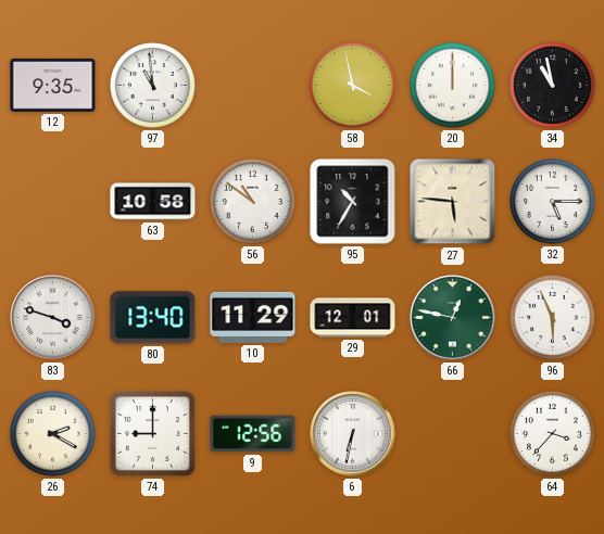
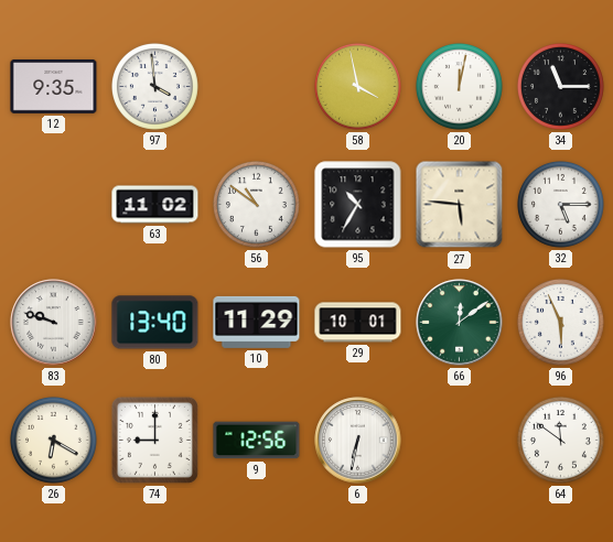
97: 10:59 -> 3:59
20: 12:00 -> 12:02
34: 10:58 -> 11:15
63: 10:58 -> 11:02
83: 3:48 -> 9:48
29: 12:01 -> 10:01
66: 12:47 -> 12:09
26: 2:20 -> 6:20
64: 3:37 -> 11:51
